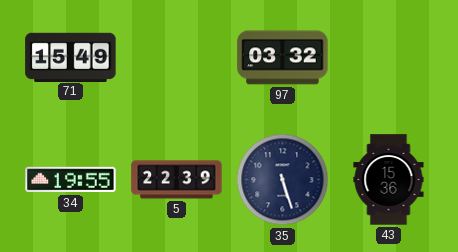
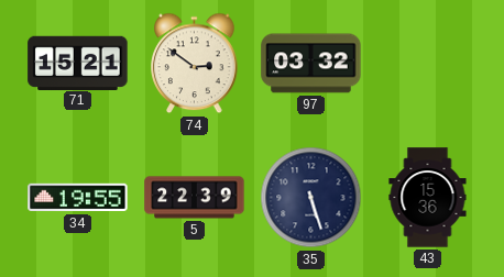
71: 15:49 -> 15:21
74: none -> 2:51
